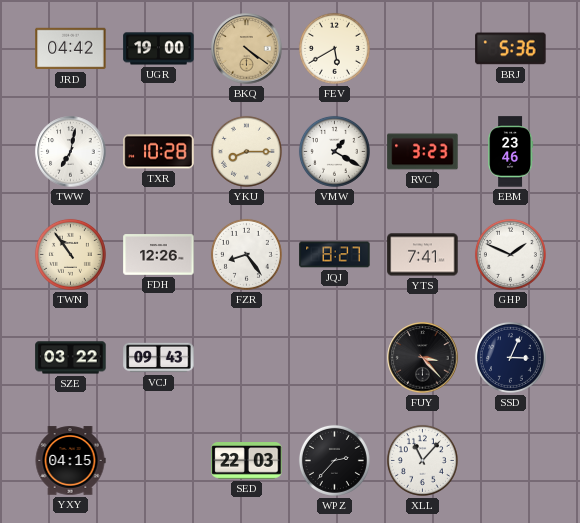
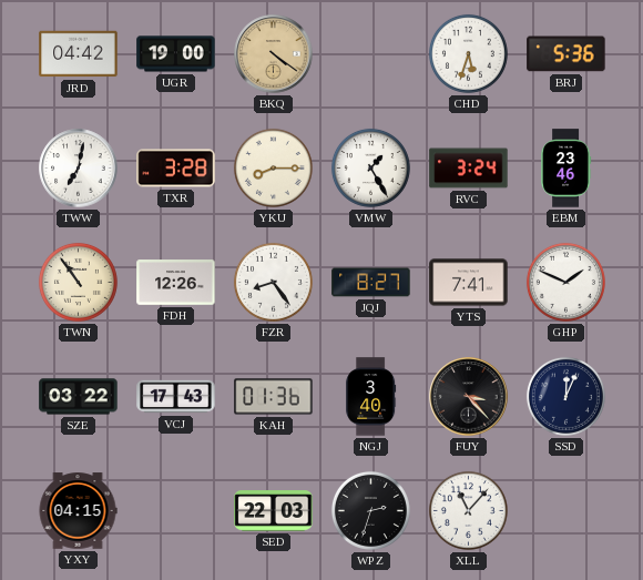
FEV: 5:40 -> none
CHD: none -> 5:33
TXR: 10:28 -> 3:28
VMW: 1:20 -> 1:25
RVC: 3:23 -> 3:24
VCJ: 09:43 -> 17:43
KAH: none -> 01:36
NGJ: none -> 3:40
SSD: 3:04 -> 12:04
WPZ: 2:37 -> 2:33
